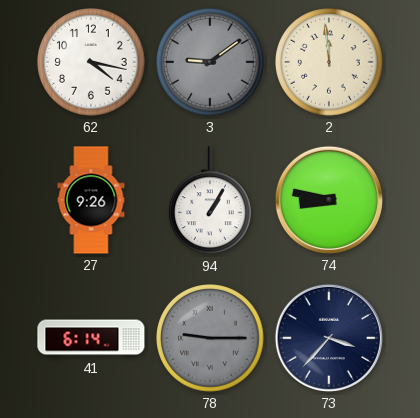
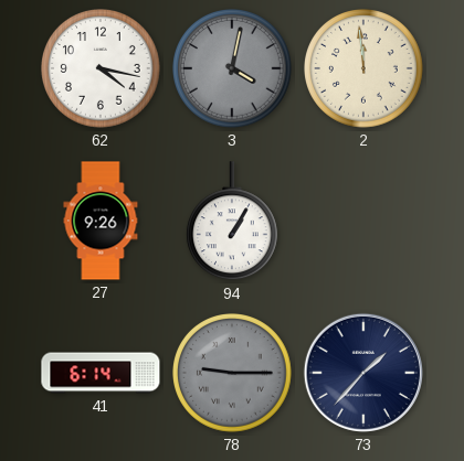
3: 9:09 -> 4:02
74: 8:47 -> none
73: 3:37 -> 1:37
